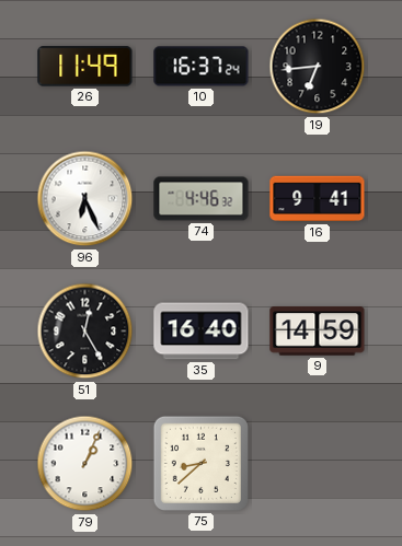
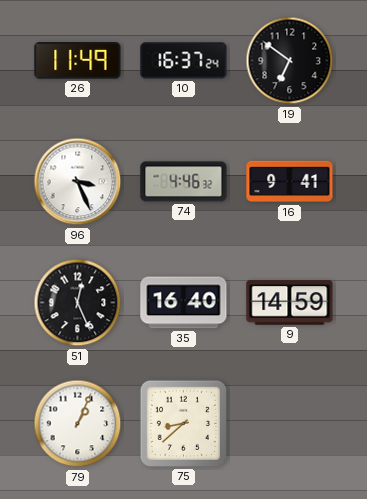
19: 6:44 -> 6:51
96: 6:26 -> 3:26
51: 12:25 -> 12:26
